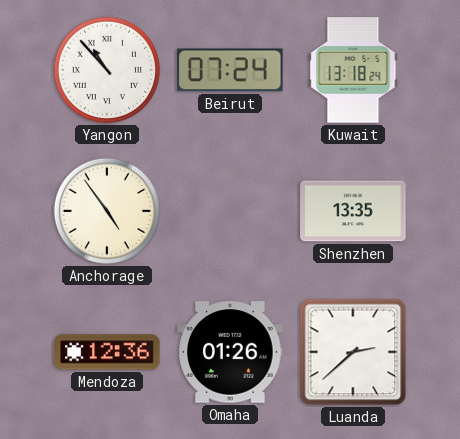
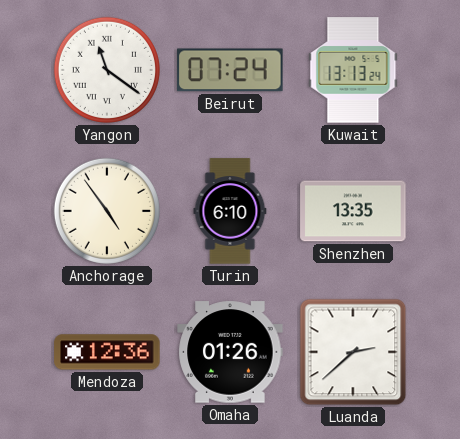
Yangon: 10:53 -> 11:21
Kuwait: 13:18 -> 13:13
Turin: none -> 6:10
